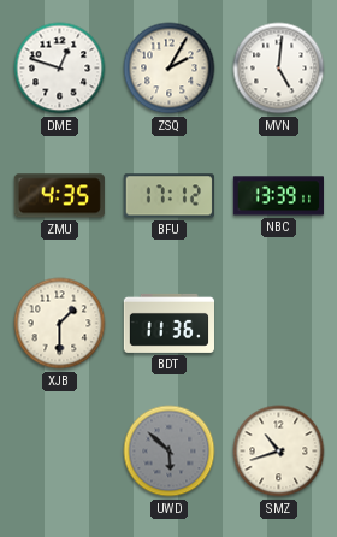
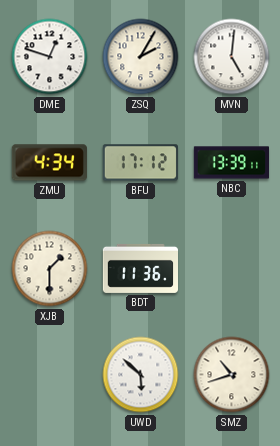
ZMU: 4:35 -> 4:34
UWD dial: grey -> white
